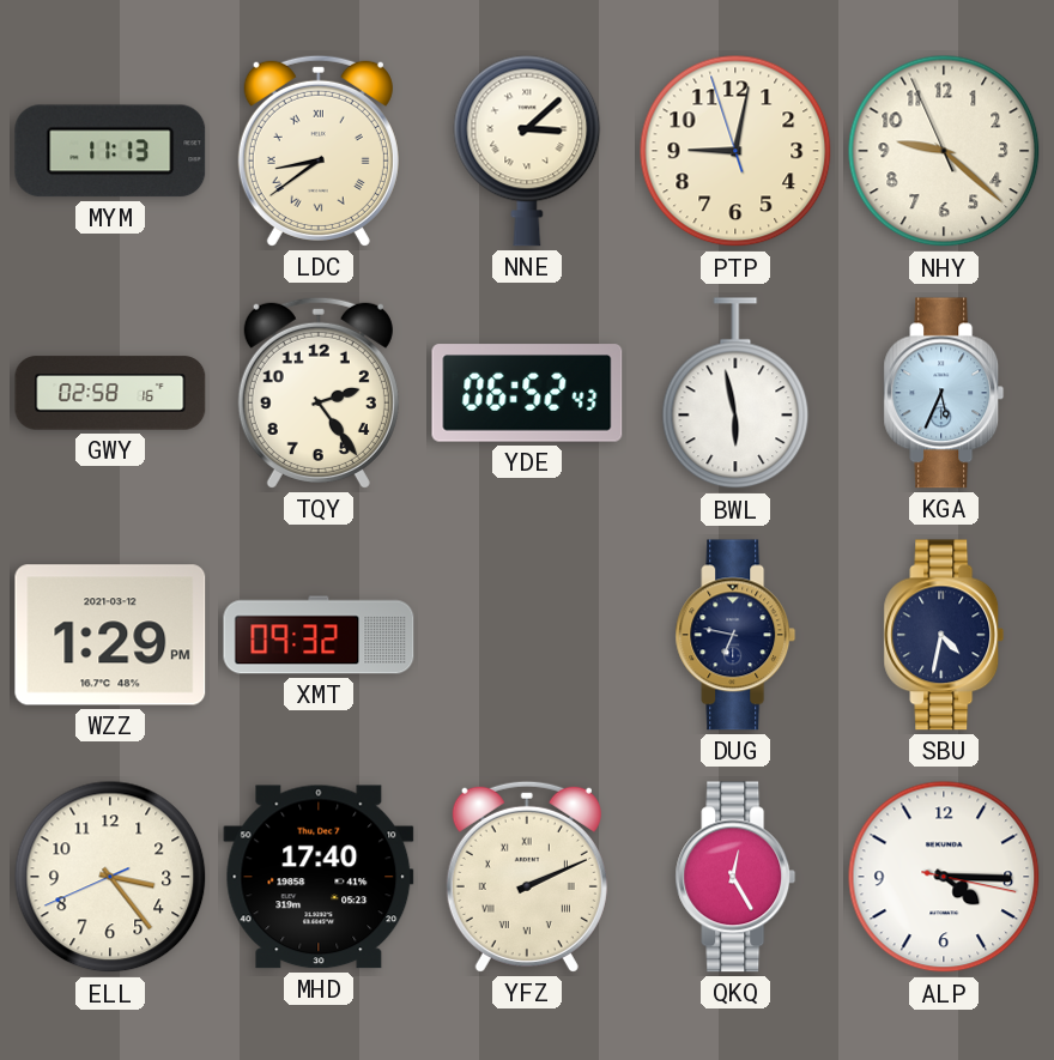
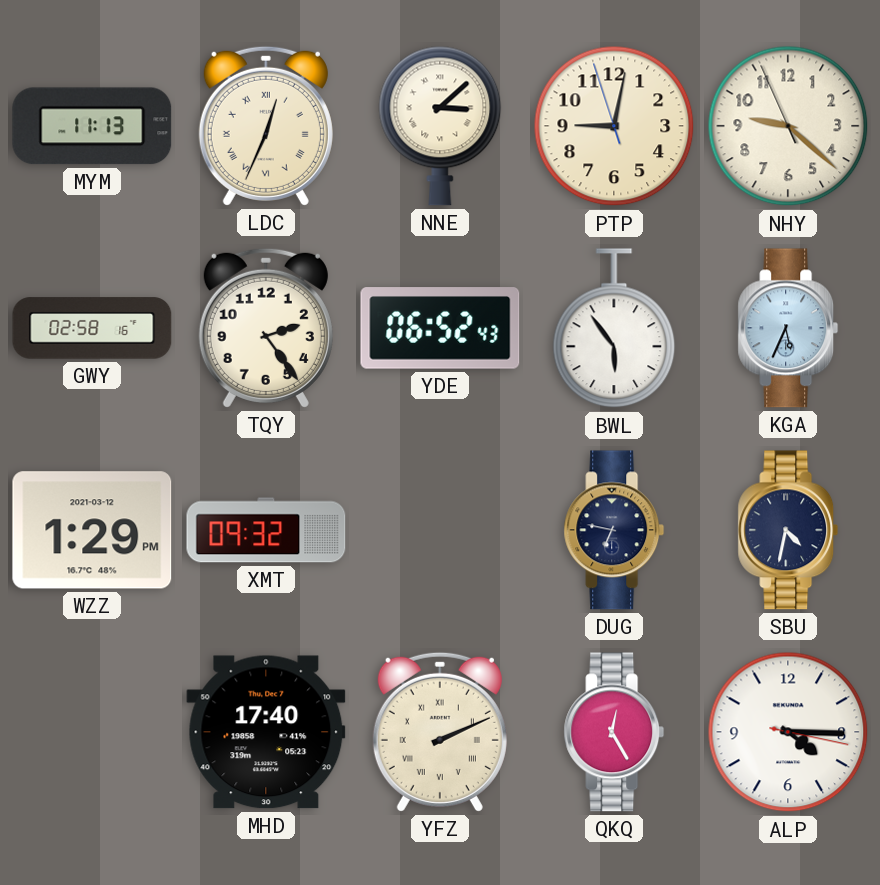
LDC: 8:39 -> 12:34
BWL: 5:58 -> 5:54
ELL: 3:23 -> none
